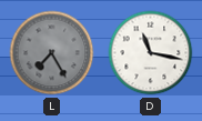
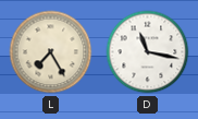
L dial: grey -> cream
